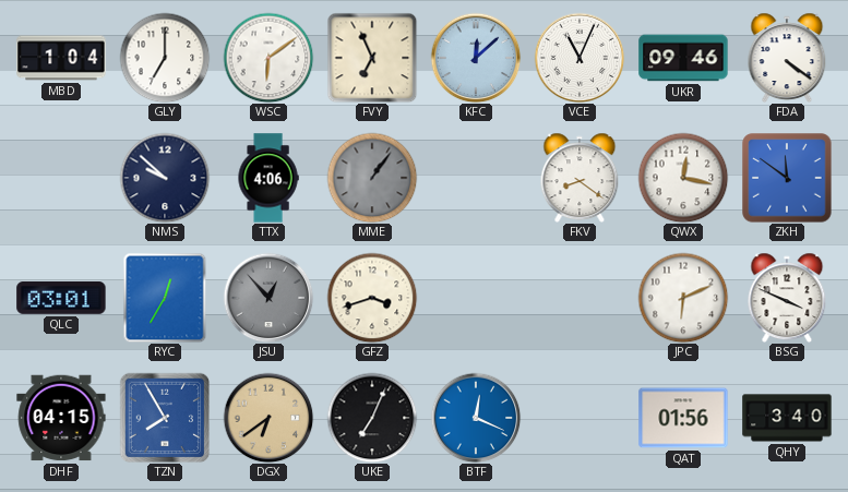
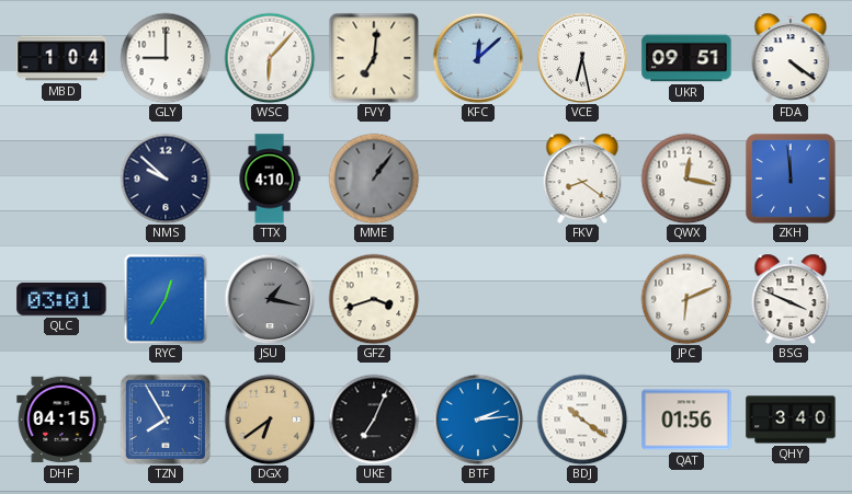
GLY: 7:00 -> 9:00
WSC: 6:09 -> 6:07
FVY: 6:56 -> 7:01
VCE: 11:04 -> 6:28
UKR: 09:46 -> 09:51
TTX: 4:06 -> 4:10
ZKH: 11:51 -> 11:59
JSU: 12:53 -> 1:17
BTF: 12:19 -> 2:14
BDJ: none -> 10:21
